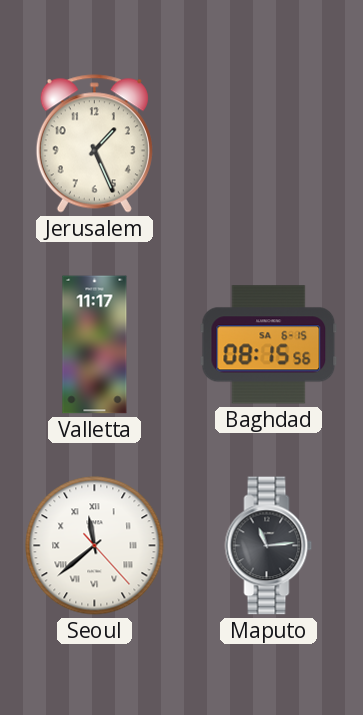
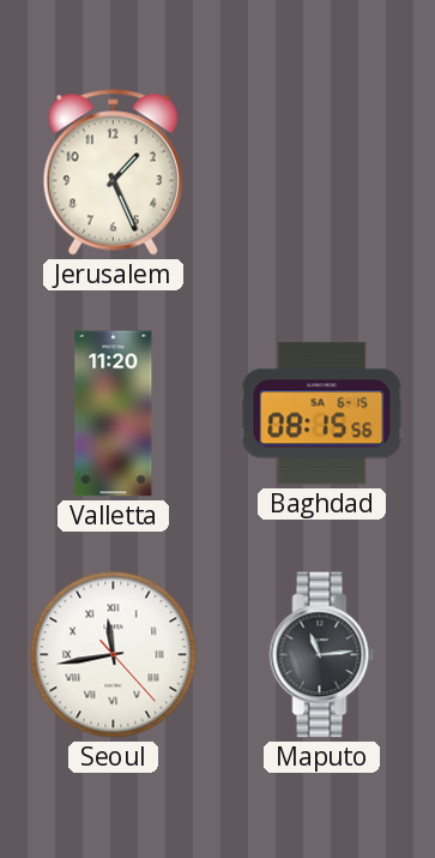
Valletta: 11:17 -> 11:20
Seoul: 11:38 -> 11:43
